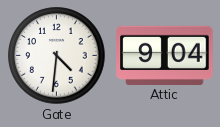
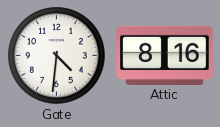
Attic: 9:04 -> 8:16
